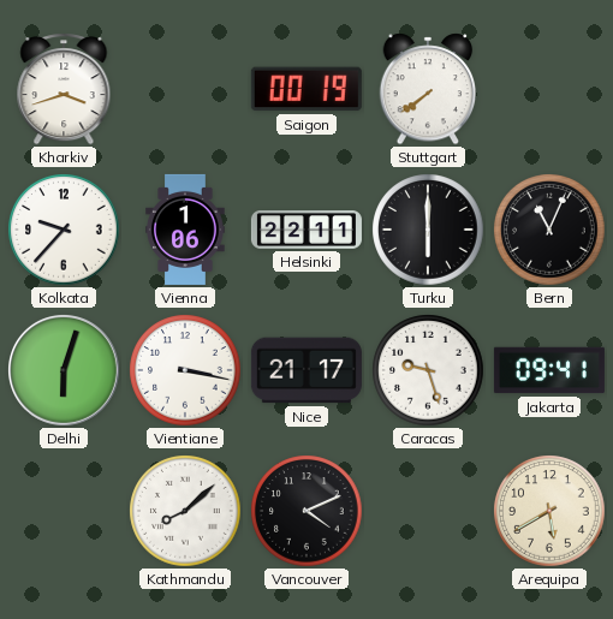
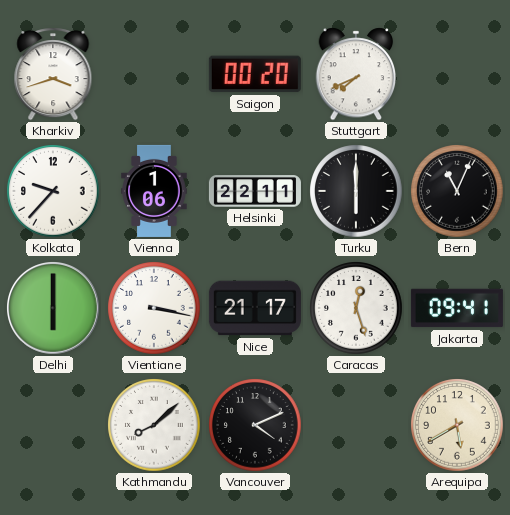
Saigon: 00:19 -> 00:20
Stuttgart: 7:39 -> 7:41
Delhi: 6:03 -> 6:00
Caracas: 9:27 -> 12:27
